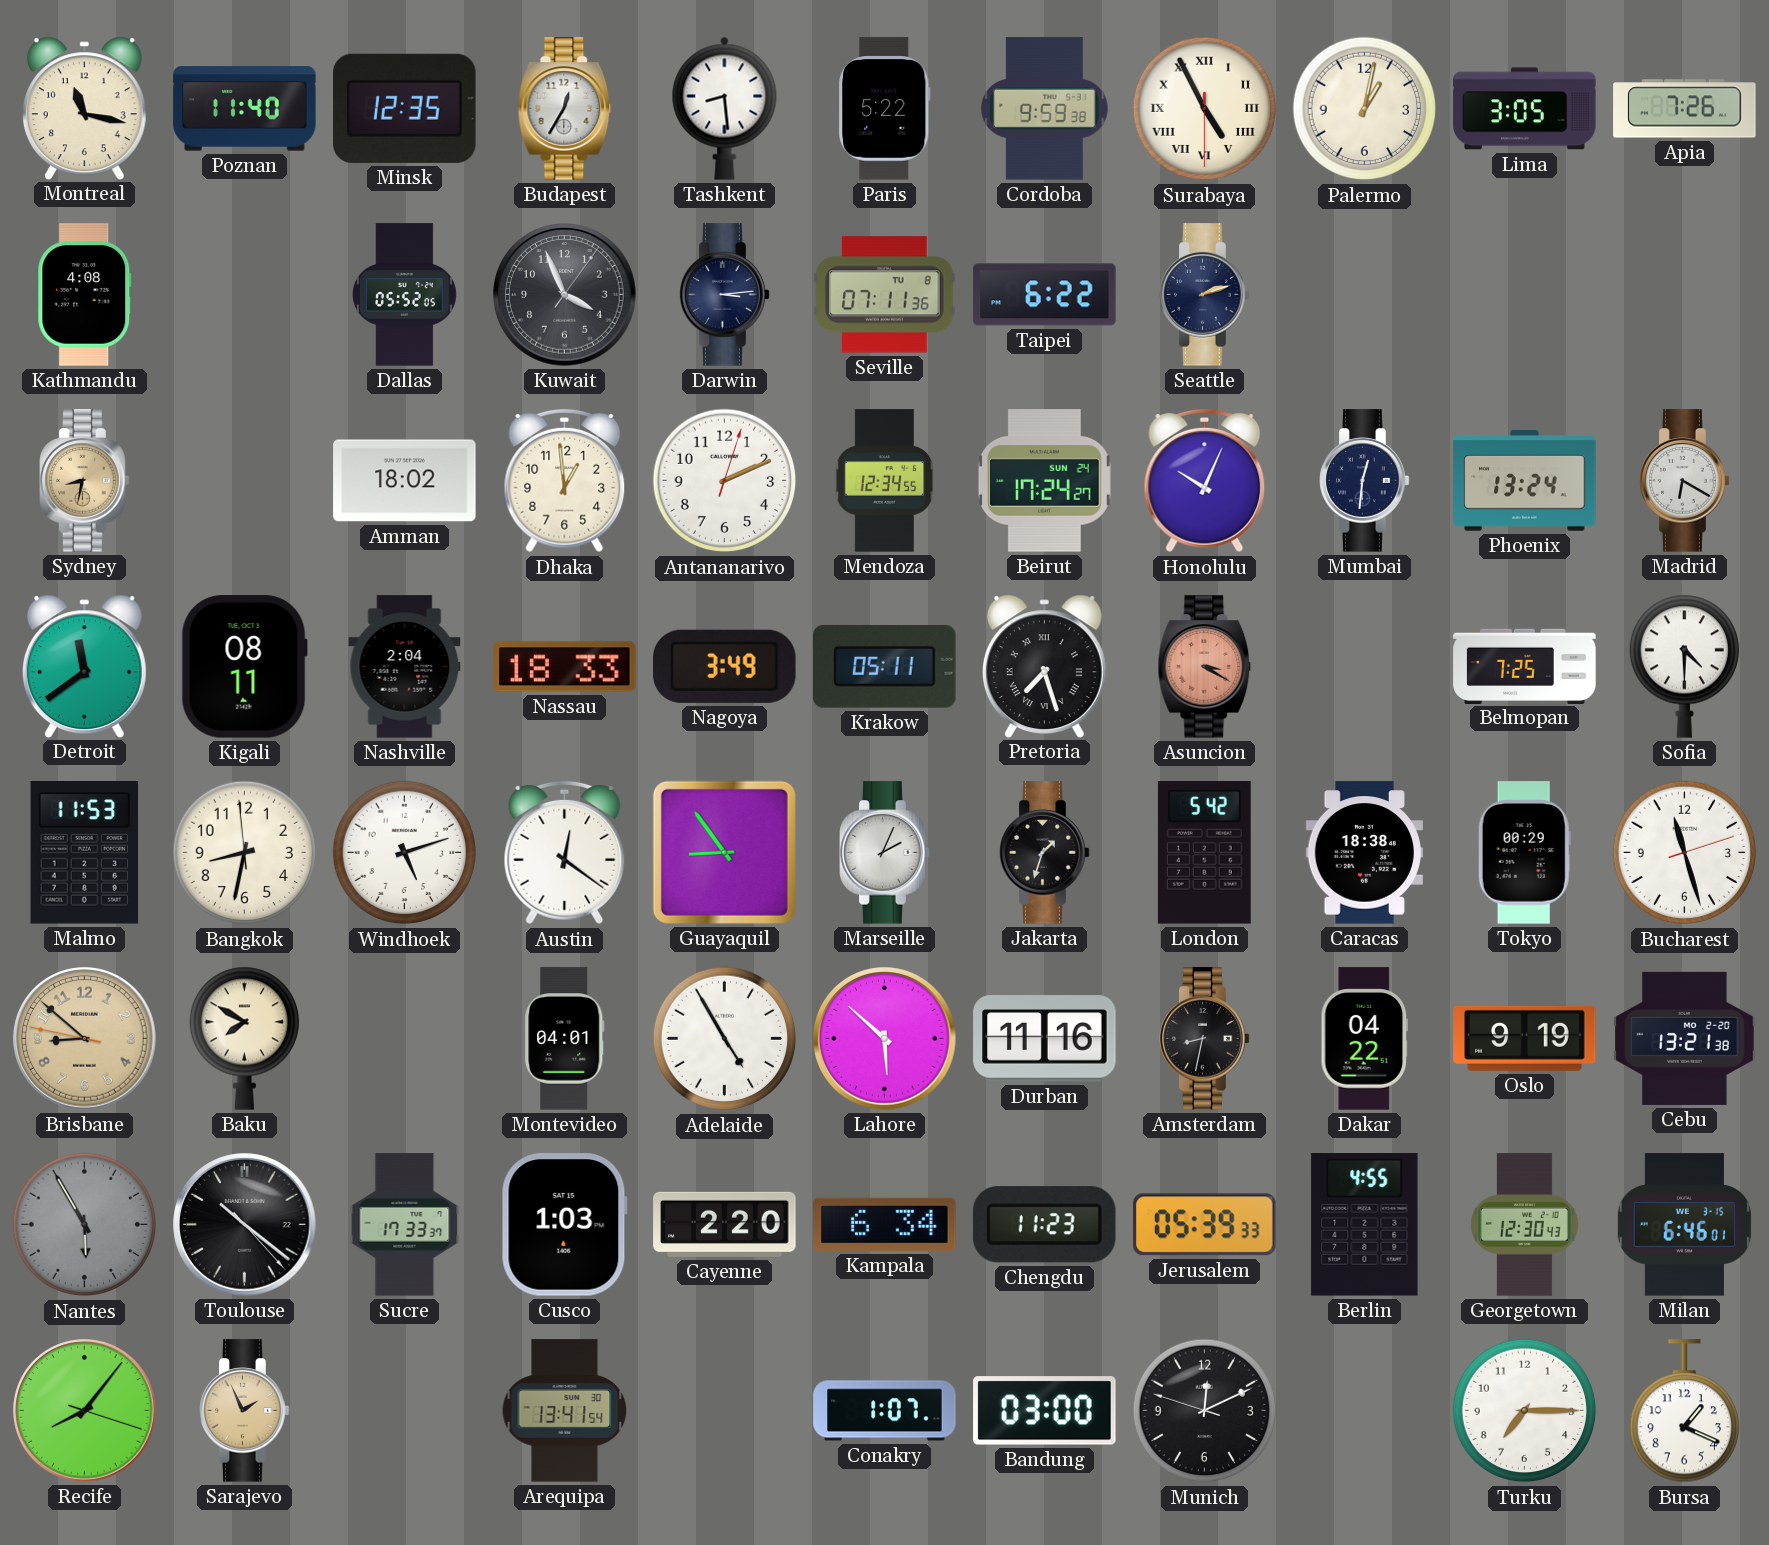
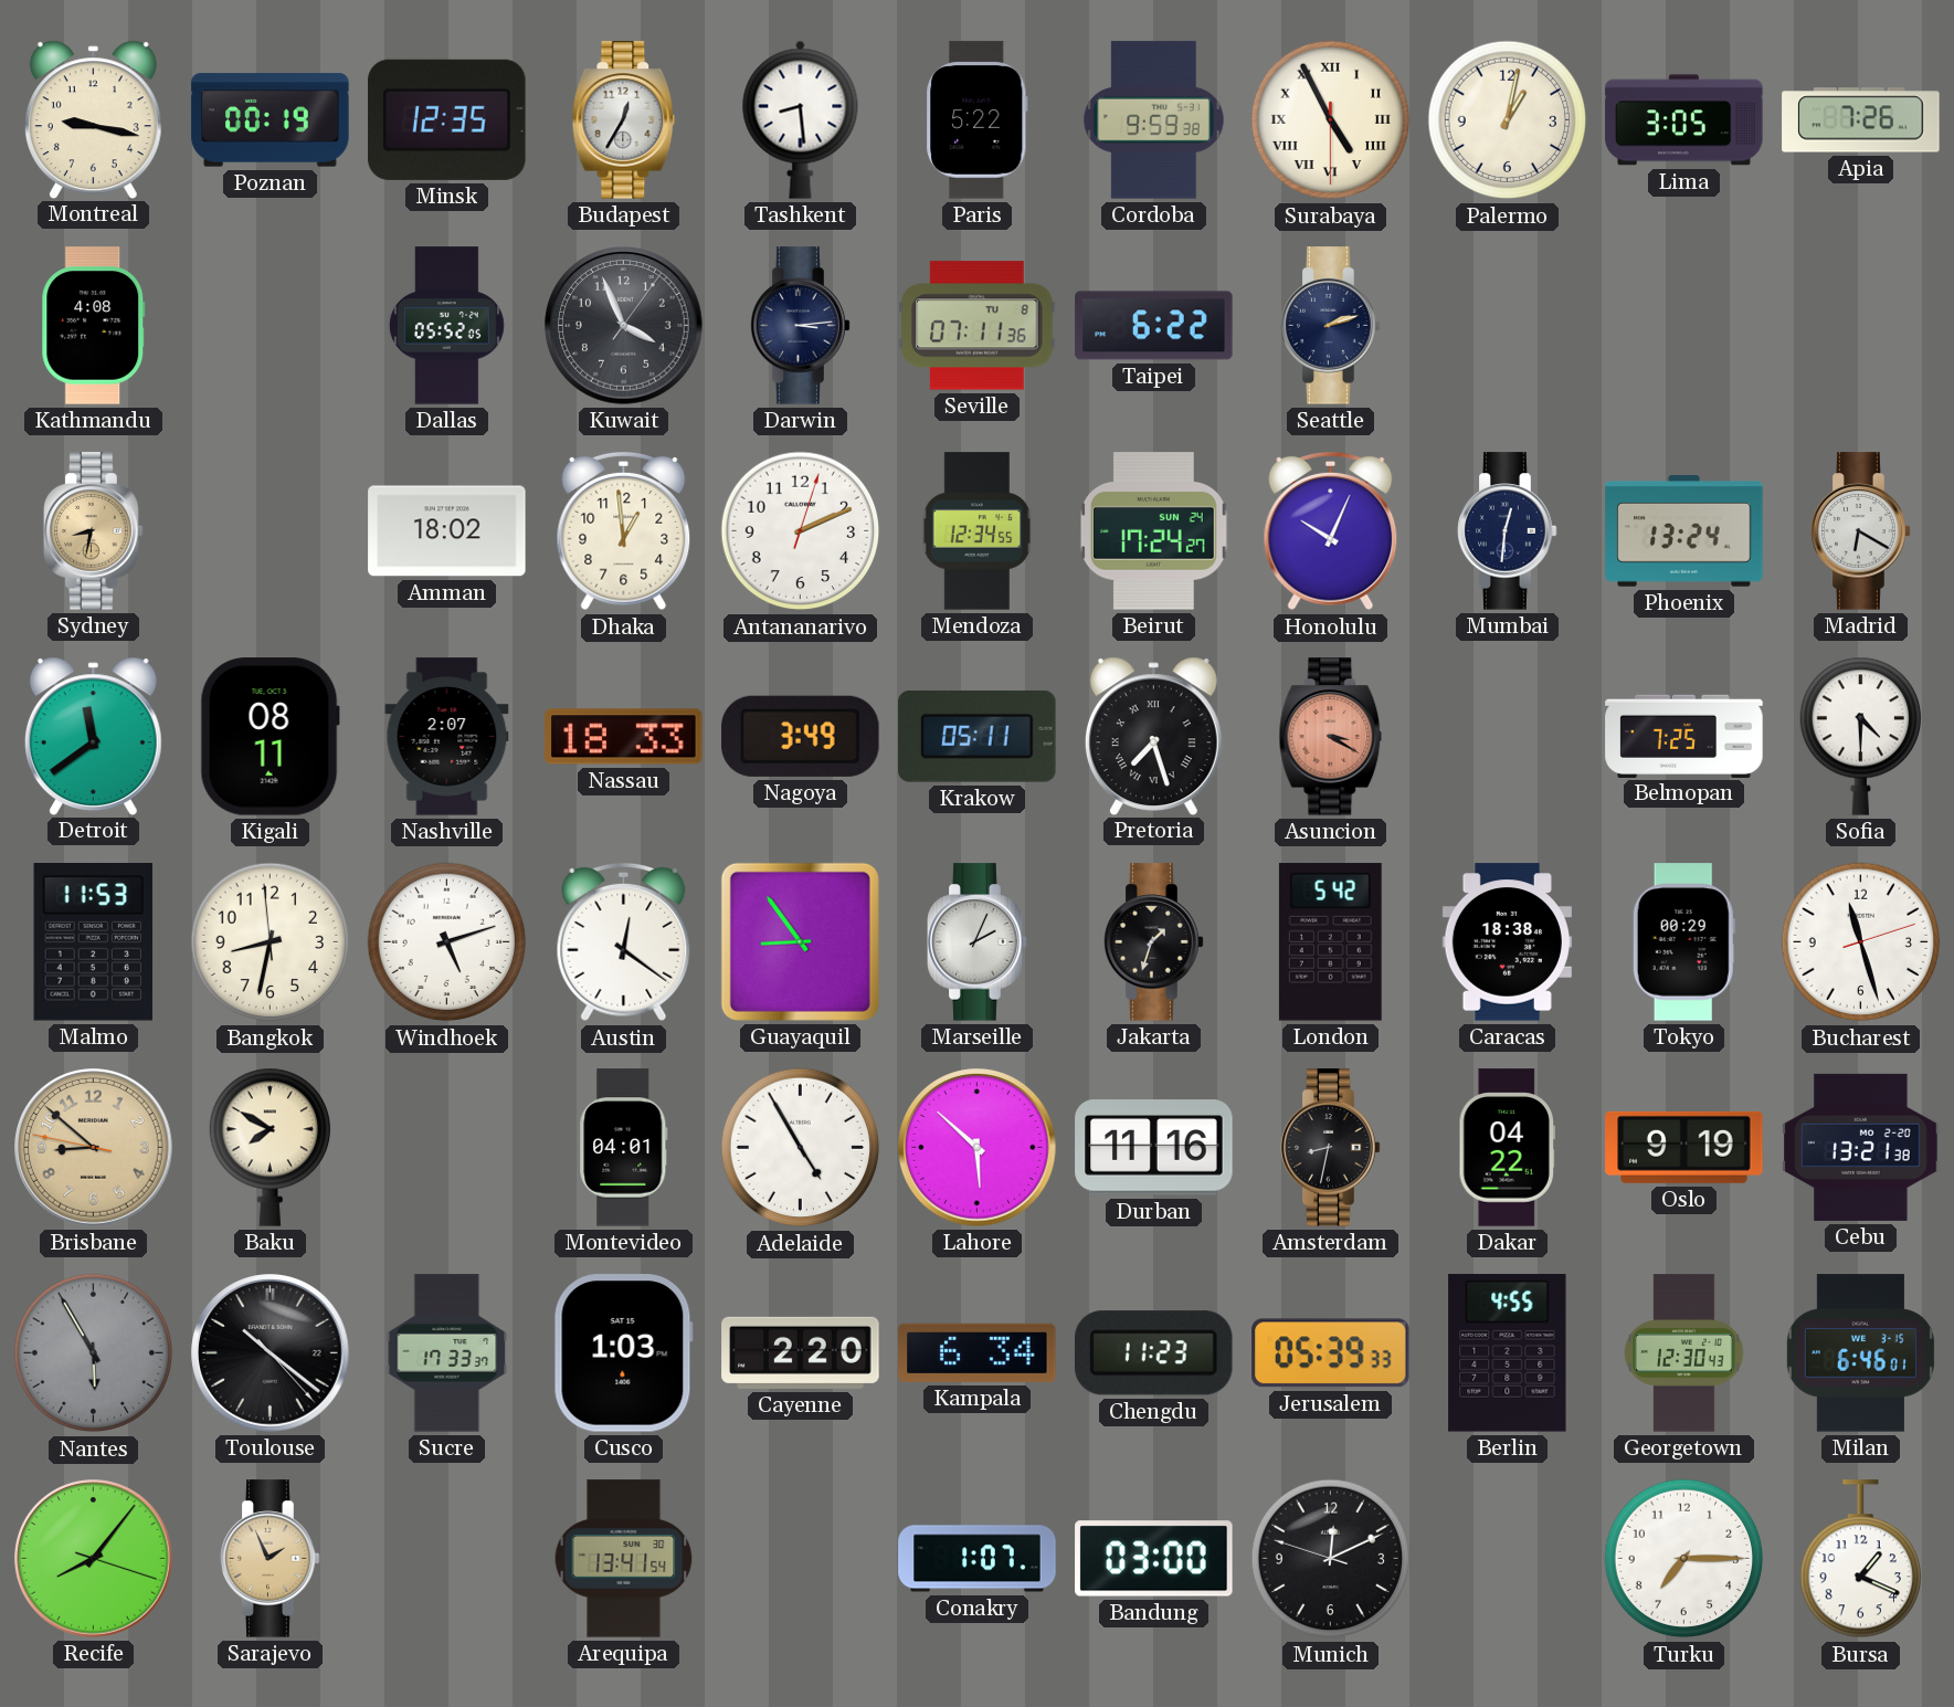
Montreal: 11:17 -> 9:17
Poznan: 11:40 -> 00:19
Nashville: 2:04 -> 2:07
